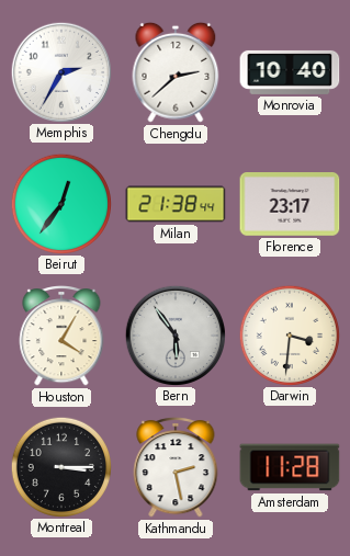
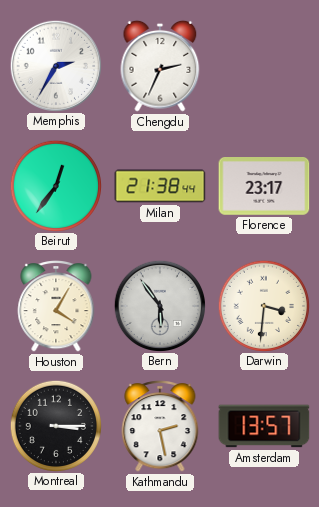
Chengdu: 2:38 -> 2:34
Monrovia: 10:40 -> none
Amsterdam: 11:28 -> 13:57
